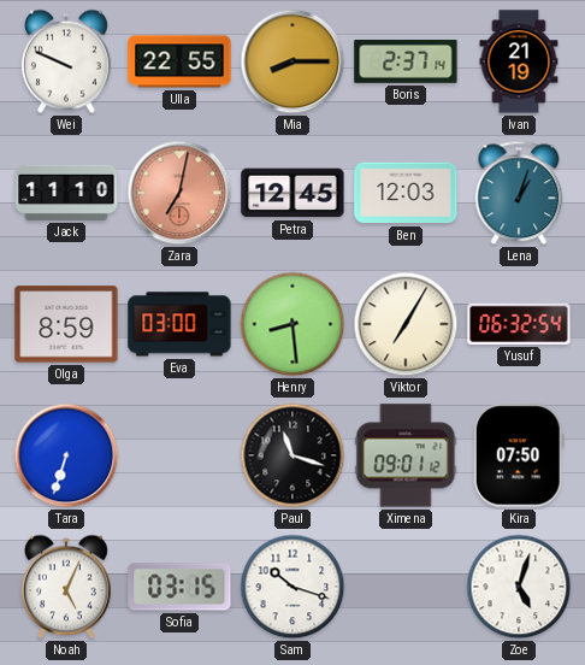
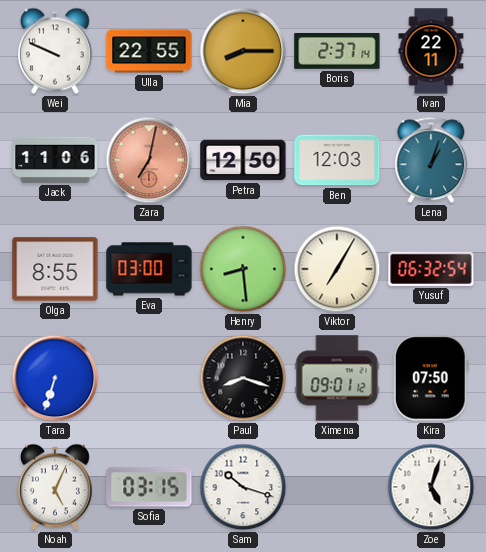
Ivan: 21:19 -> 22:11
Jack: 11:10 -> 11:06
Petra: 12:45 -> 12:50
Olga: 8:59 -> 8:55
Paul: 11:18 -> 8:18
